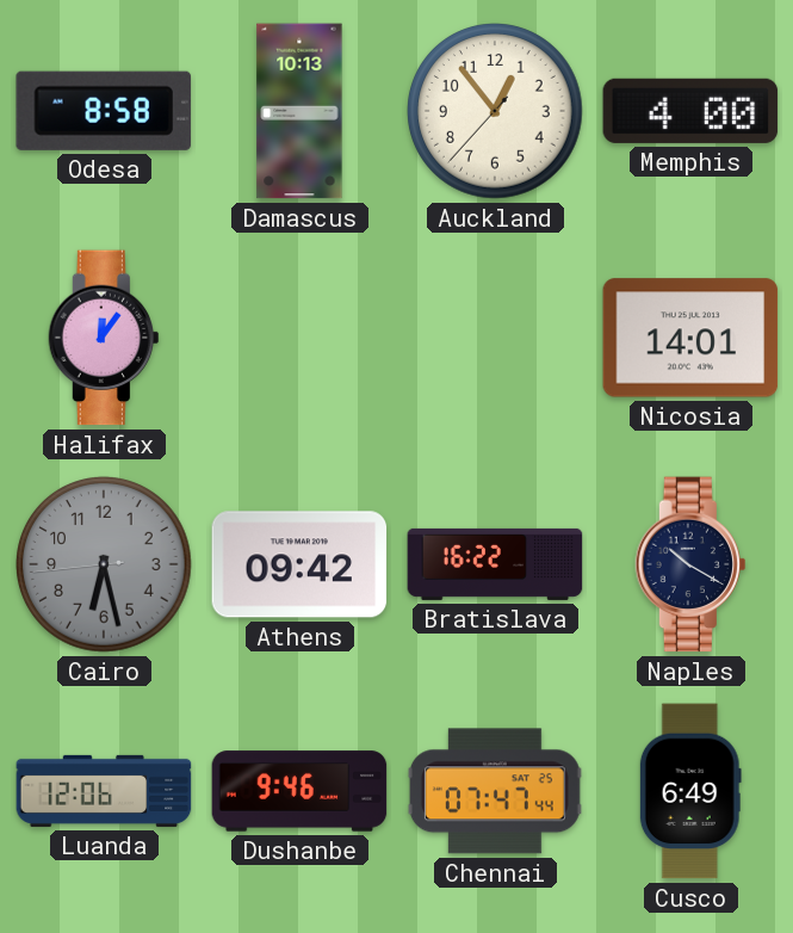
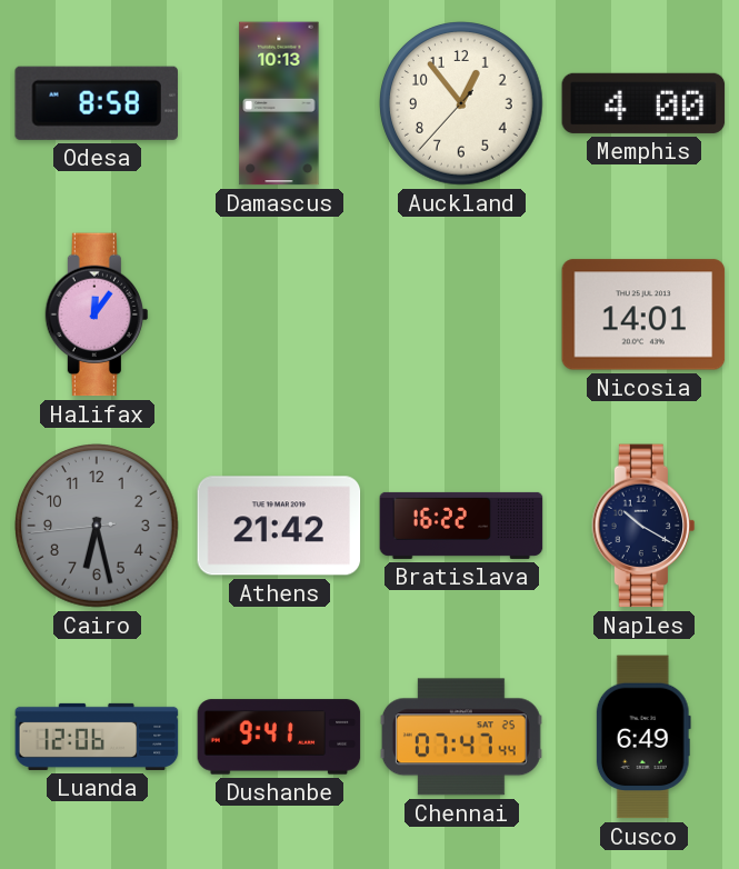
Athens: 09:42 -> 21:42
Dushanbe: 9:46 -> 9:41
